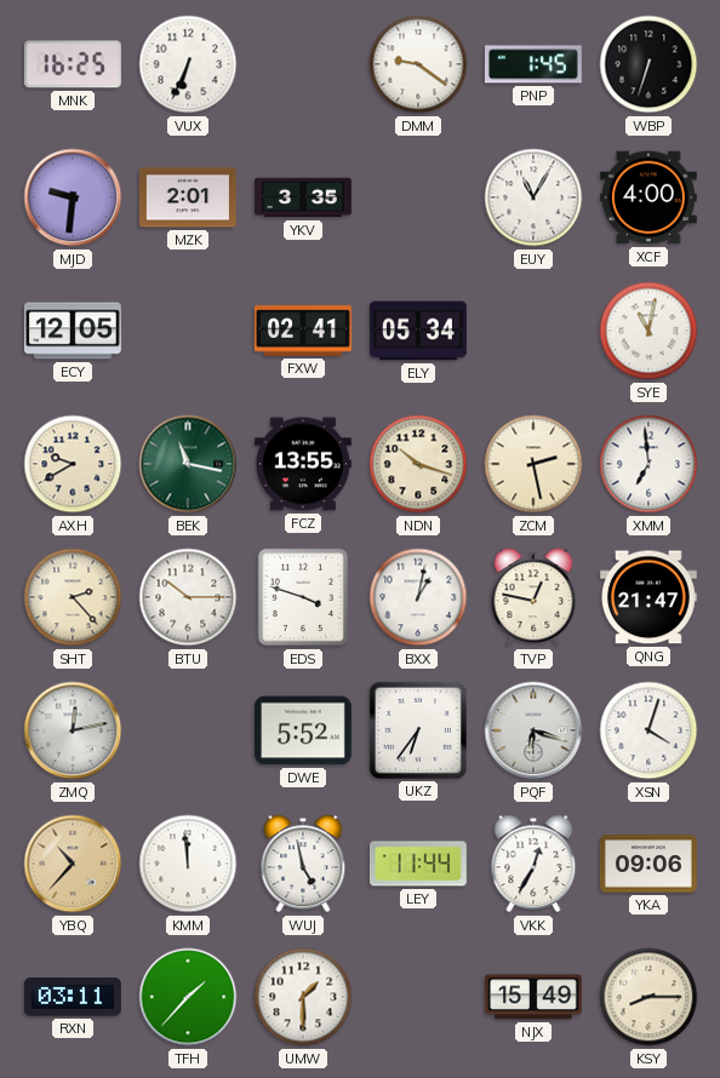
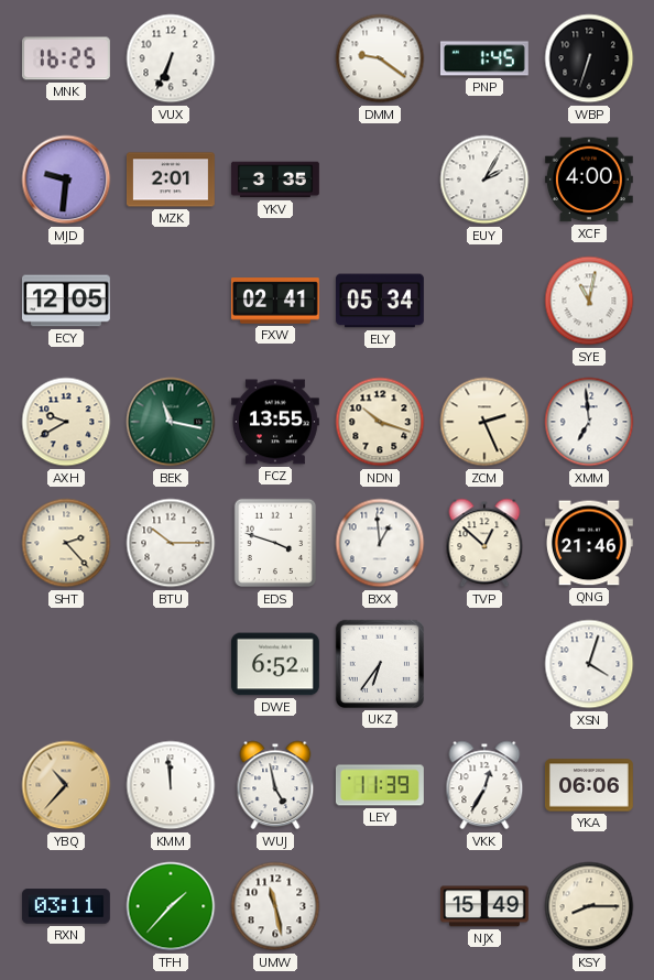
EUY: 11:05 -> 2:05
ZCM: 2:28 -> 2:26
BXX: 1:02 -> 12:59
TVP: 12:47 -> 12:52
QNG: 21:47 -> 21:46
ZMQ: 12:13 -> none
DWE: 5:52 -> 6:52
PQF: 6:18 -> none
LEY: 11:44 -> 11:39
YKA: 09:06 -> 06:06
UMW: 1:30 -> 11:28
